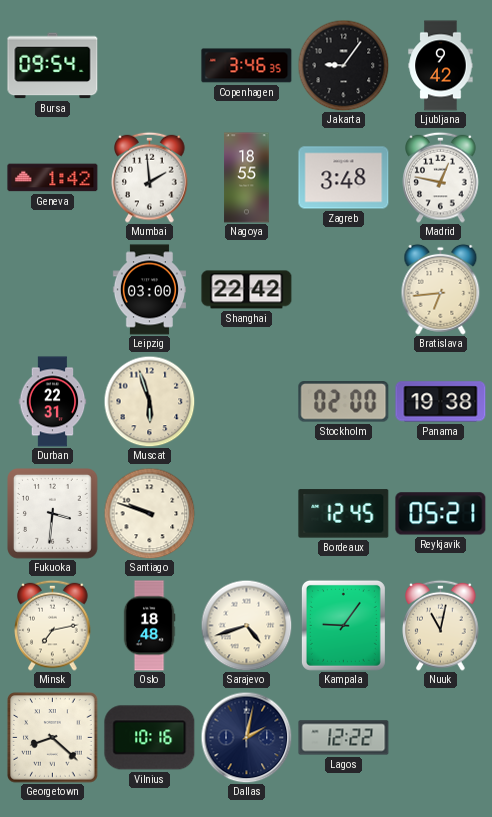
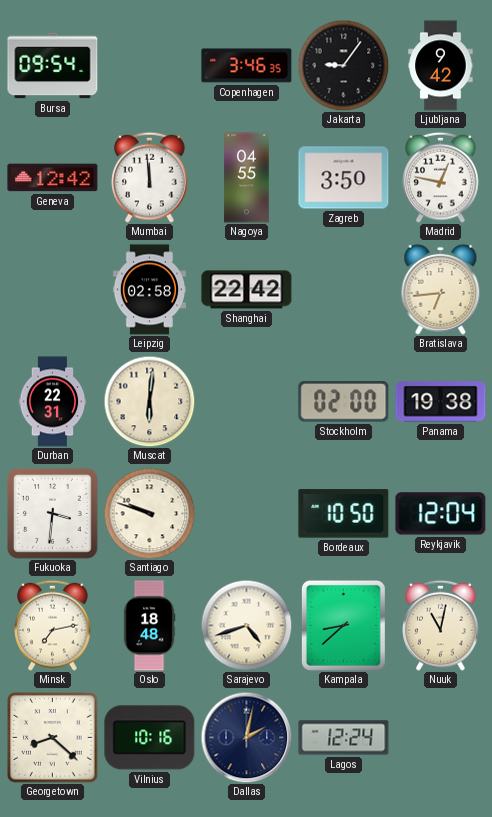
Geneva: 1:42 -> 12:42
Mumbai: 1:59 -> 11:59
Nagoya: 18:55 -> 04:55
Zagreb: 3:48 -> 3:50
Leipzig: 03:00 -> 02:58
Muscat: 5:57 -> 6:01
Bordeaux: 12:45 -> 10:50
Reykjavik: 05:21 -> 12:04
Kampala: 9:06 -> 8:38
Lagos: 12:22 -> 12:24
